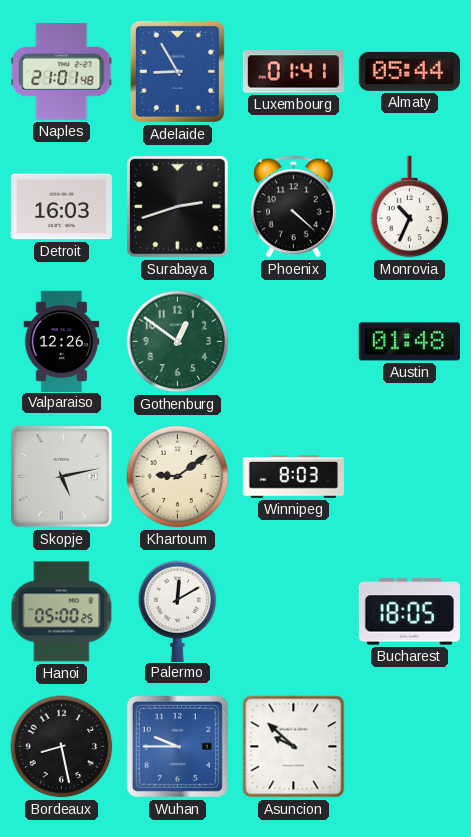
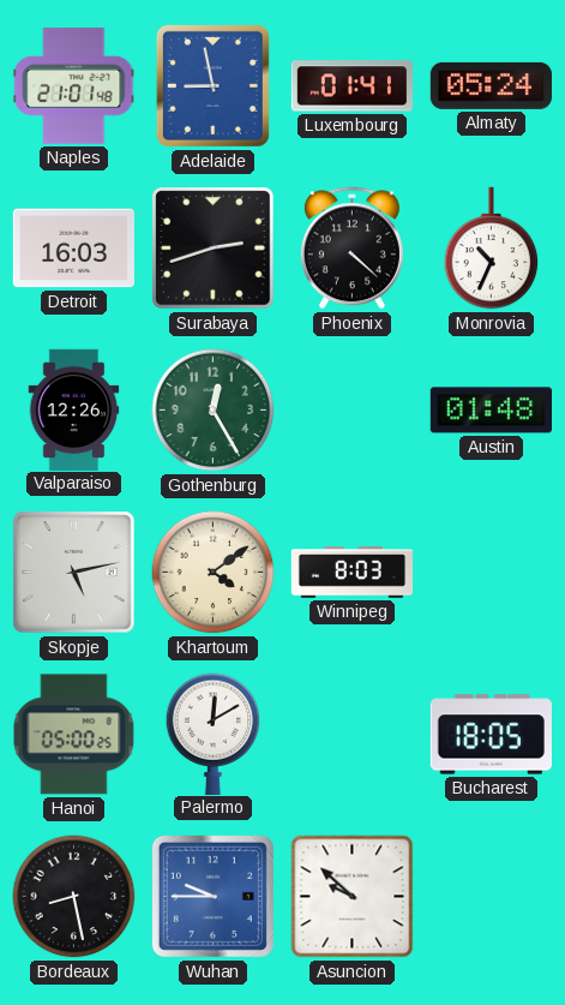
Adelaide: 8:55 -> 8:58
Almaty: 05:44 -> 05:24
Gothenburg: 12:51 -> 12:25
Khartoum: 9:09 -> 4:09
